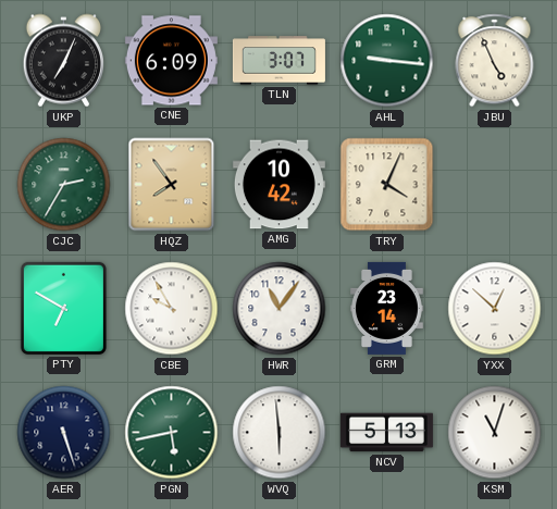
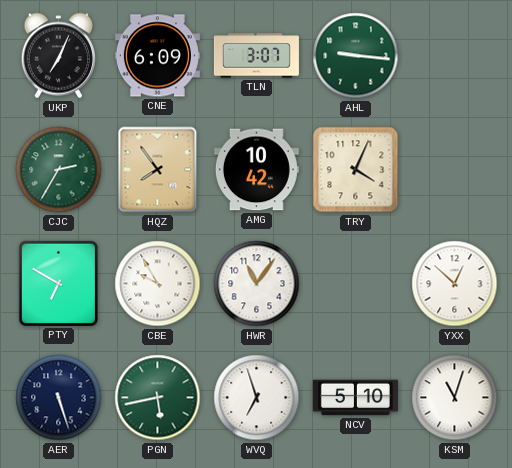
JBU: 4:56 -> none
GRM: 23:14 -> none
WVQ: 5:59 -> 6:57
NCV: 5:13 -> 5:10
